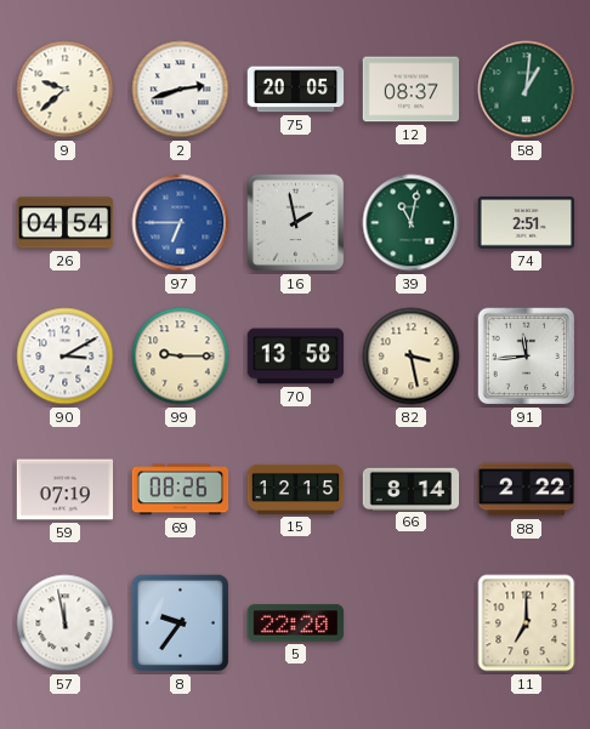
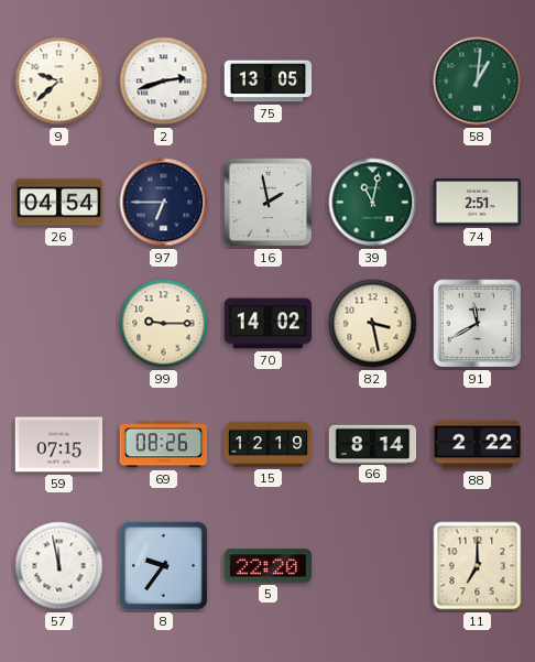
75: 20:05 -> 13:05
12: 08:37 -> none
97 dial: blue -> navy
90: 3:10 -> none
70: 13:58 -> 14:02
91: 11:44 -> 11:40
59: 07:19 -> 07:15
15: 12:15 -> 12:19
